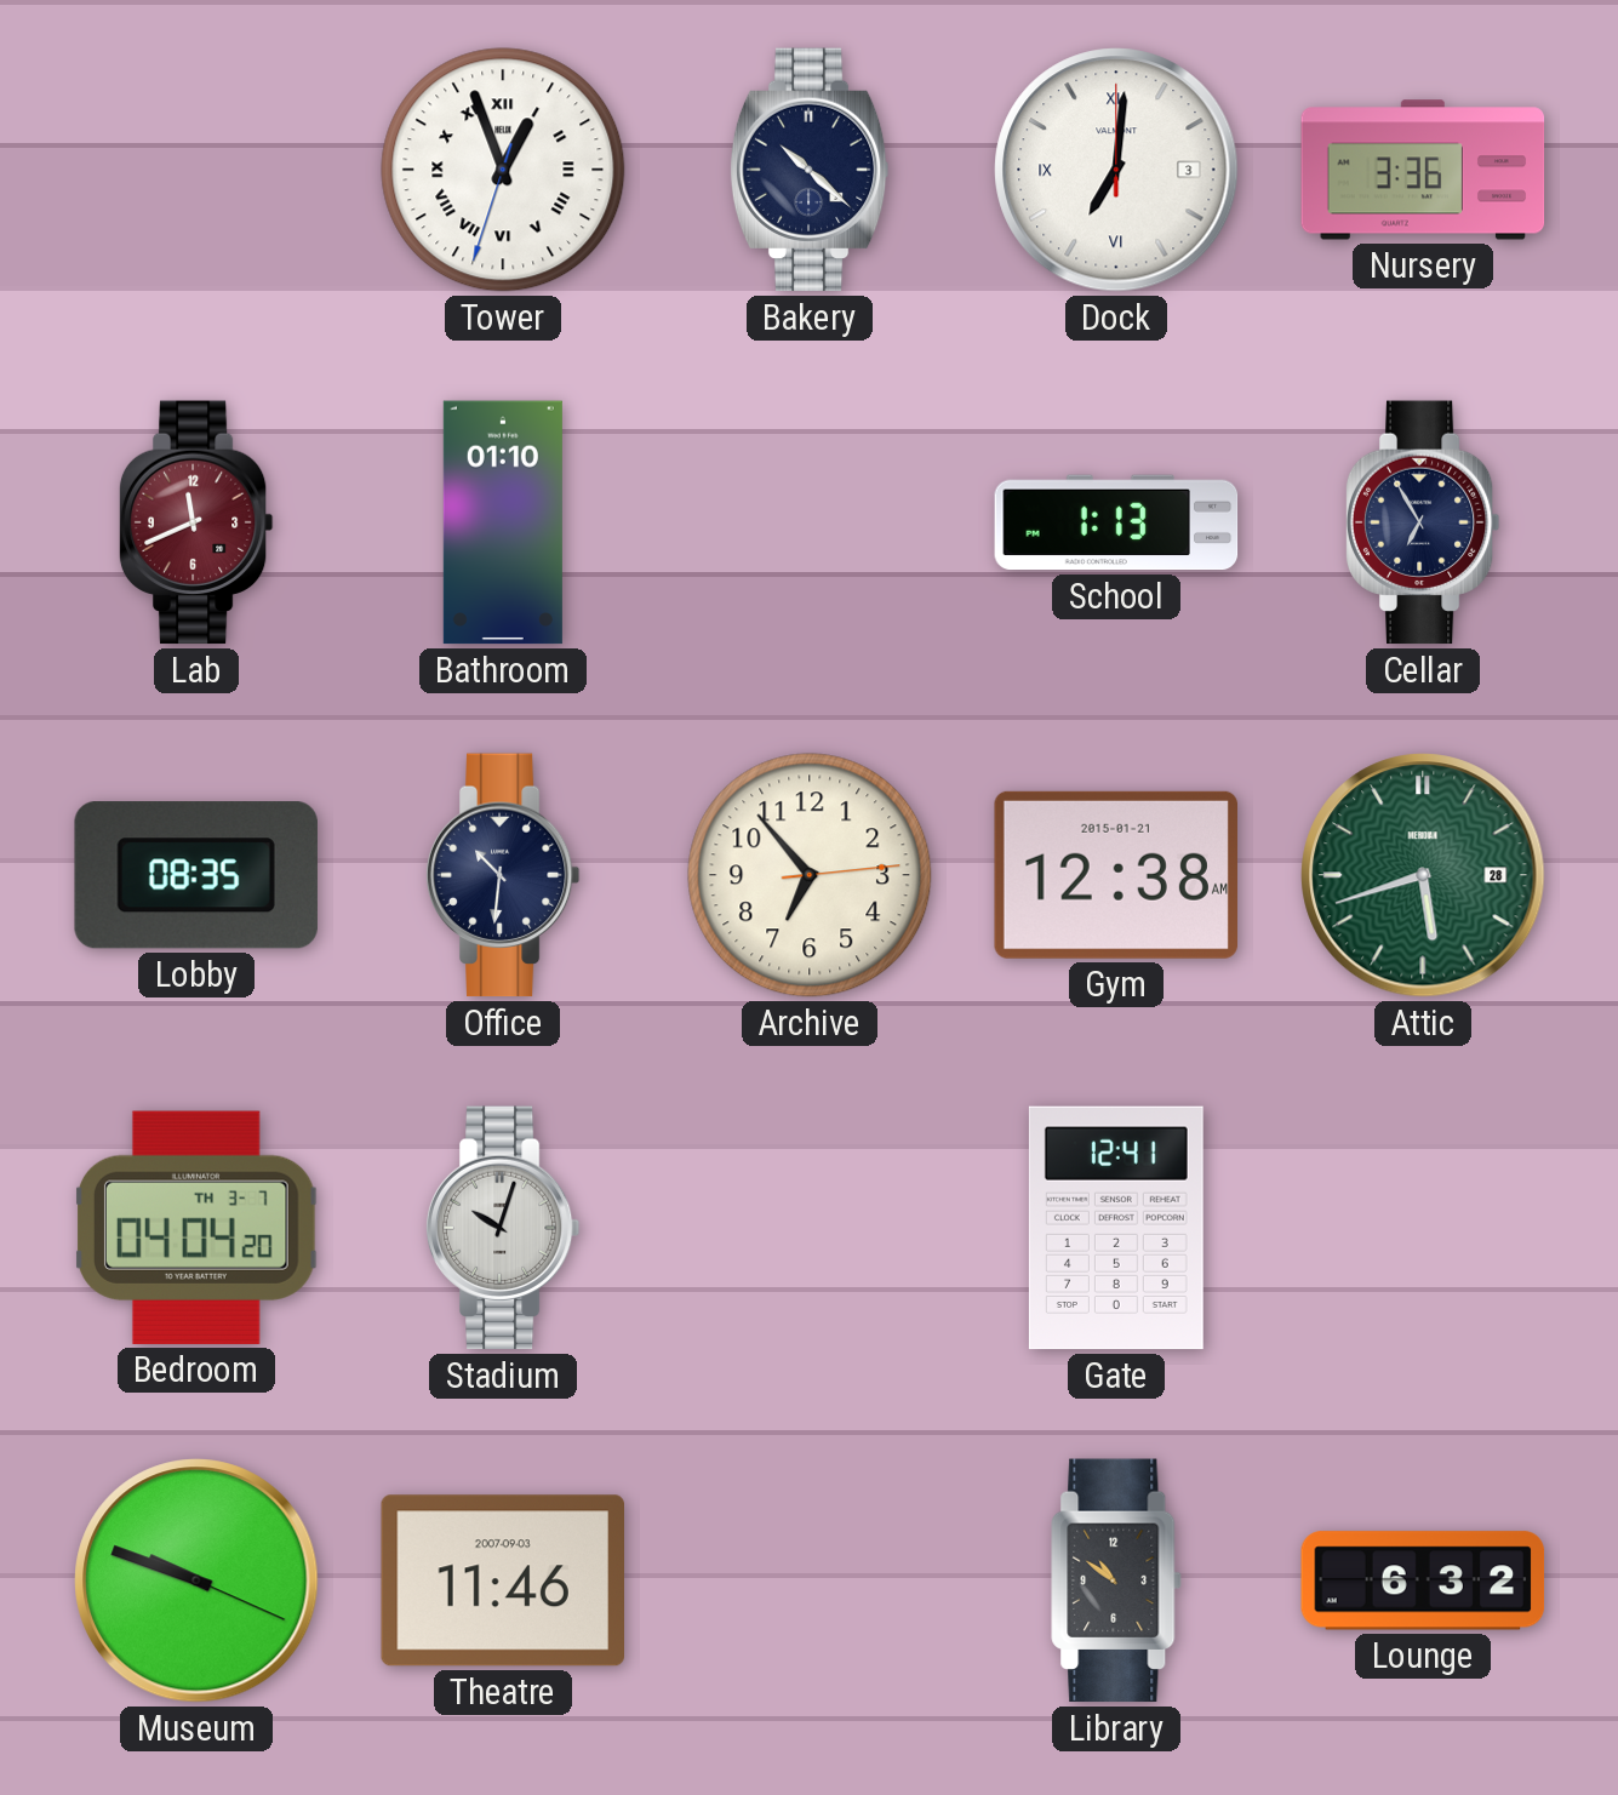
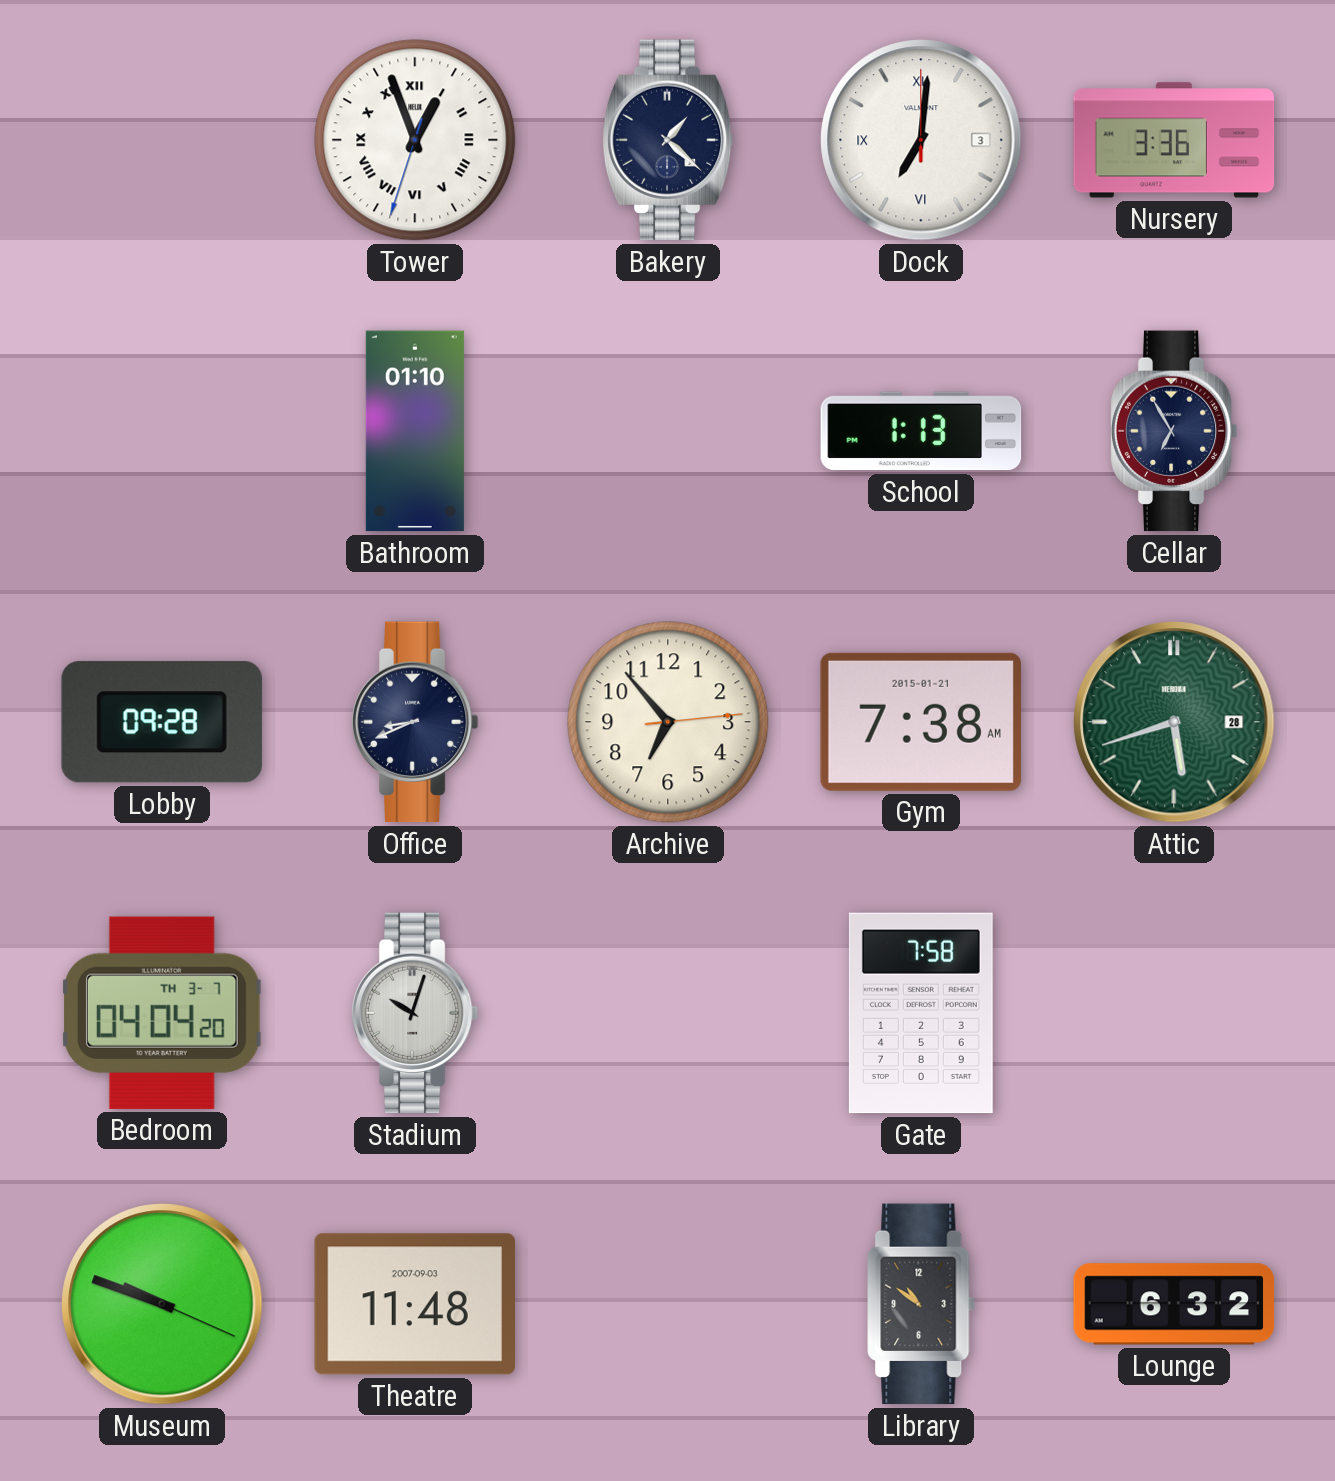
Bakery: 10:22 -> 1:22
Lab: 11:41 -> none
Lobby: 08:35 -> 09:28
Office: 10:31 -> 8:41
Gym: 12:38 -> 7:38
Gate: 12:41 -> 7:58
Theatre: 11:46 -> 11:48
